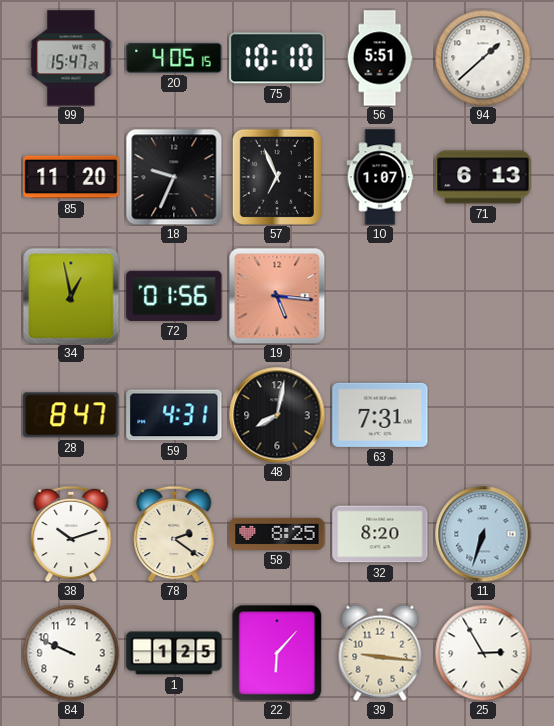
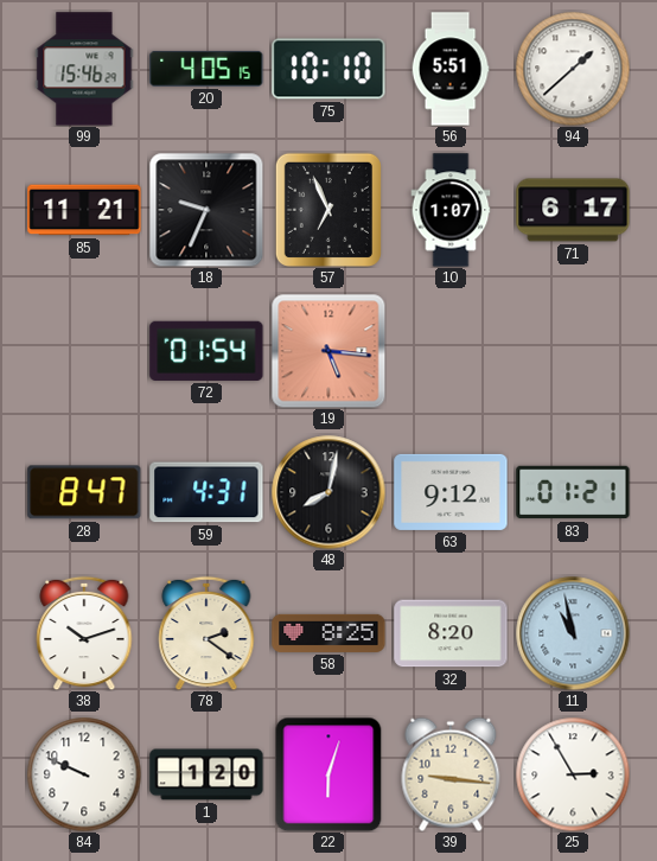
99: 15:47 -> 15:46
85: 11:20 -> 11:21
71: 6:13 -> 6:17
34: 12:58 -> none
72: 01:56 -> 01:54
63: 7:31 -> 9:12
83: none -> 01:21
11: 6:33 -> 10:58
1: 1:25 -> 1:20
22: 6:07 -> 6:03
